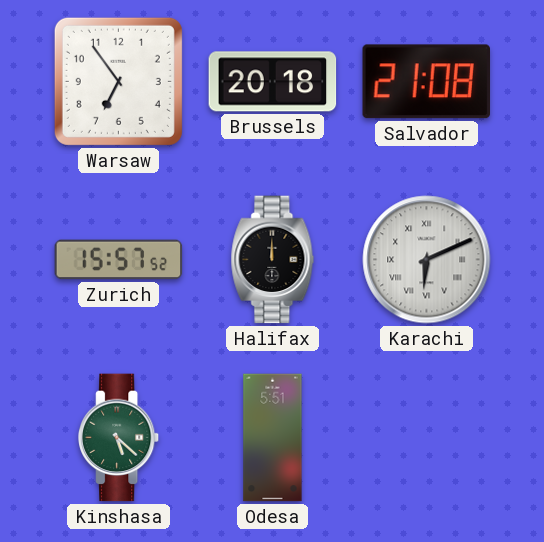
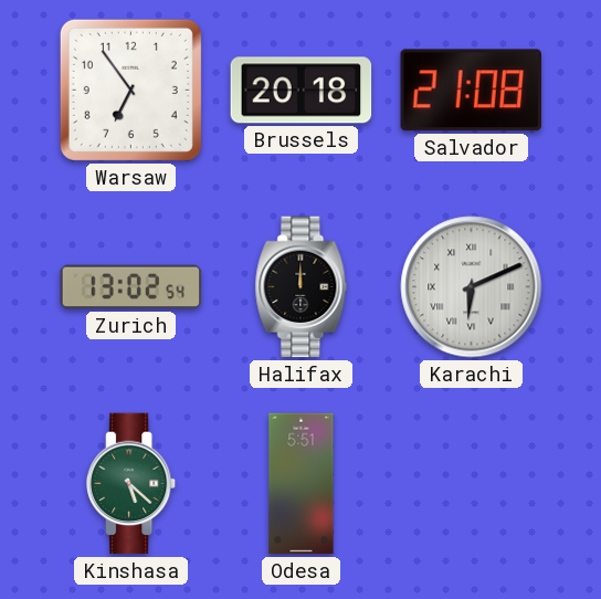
Zurich: 15:57 -> 13:02
